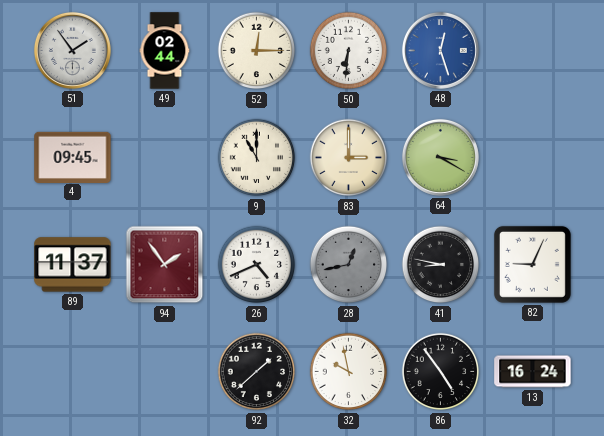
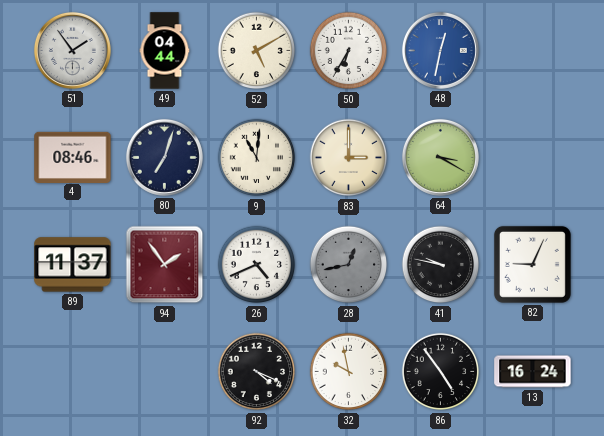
49: 02:44 -> 04:44
52: 12:15 -> 5:10
50: 6:31 -> 6:35
48: 12:27 -> 12:32
4: 09:45 -> 08:46
80: none -> 7:03
9: 11:00 -> 11:01
41: 8:47 -> 9:47
92: 1:38 -> 4:19
